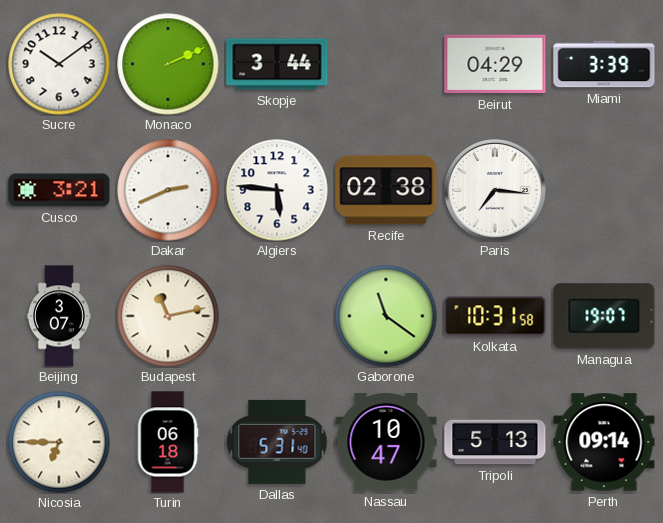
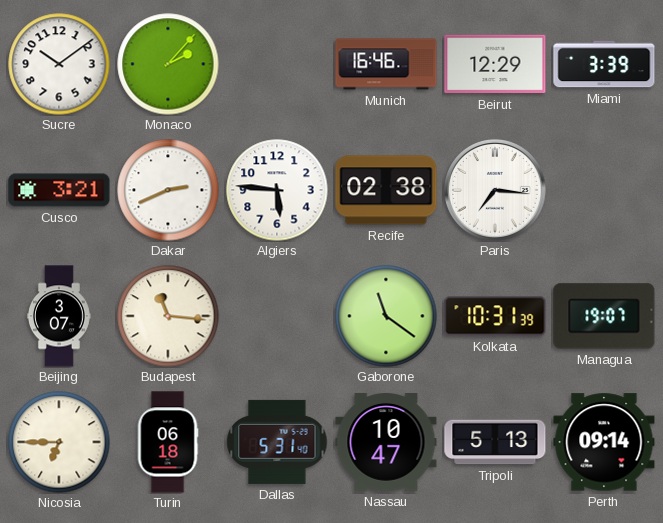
Monaco: 2:11 -> 2:07
Skopje: 3:44 -> none
Munich: none -> 16:46
Beirut: 04:29 -> 12:29
Budapest: 11:13 -> 11:16
Kolkata: 10:31:58 -> 10:31:39
